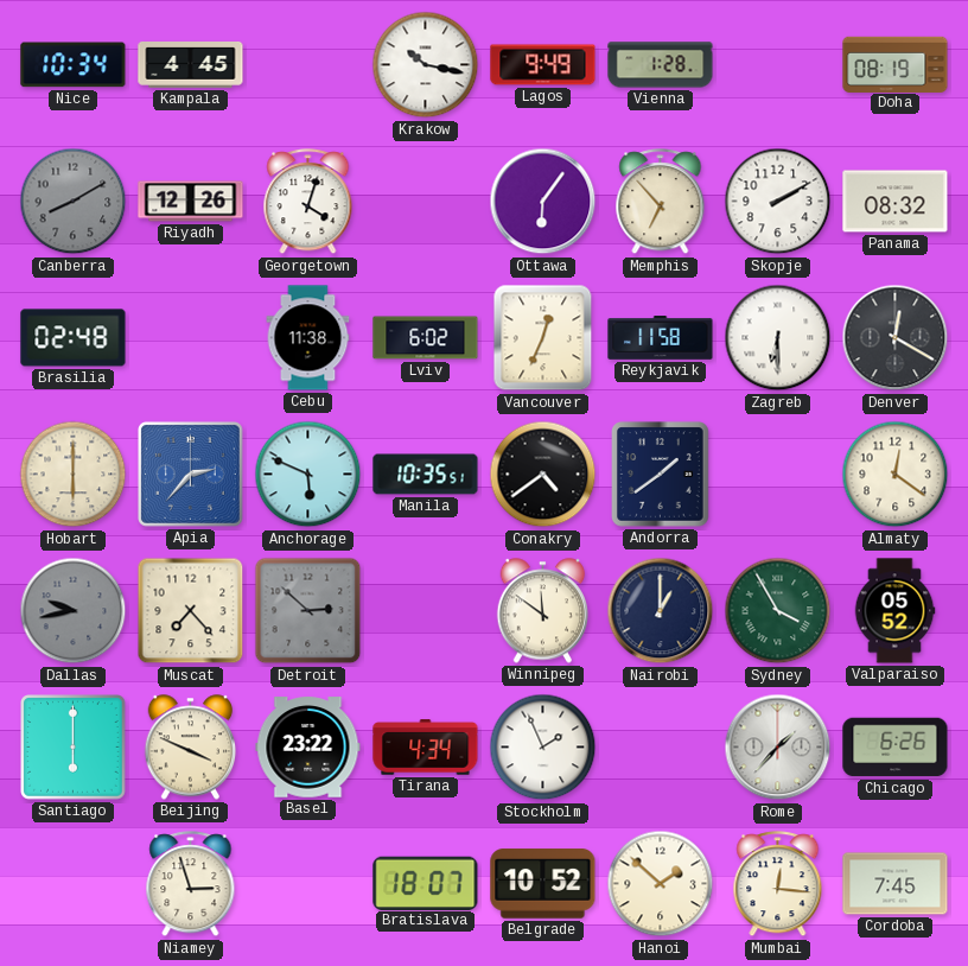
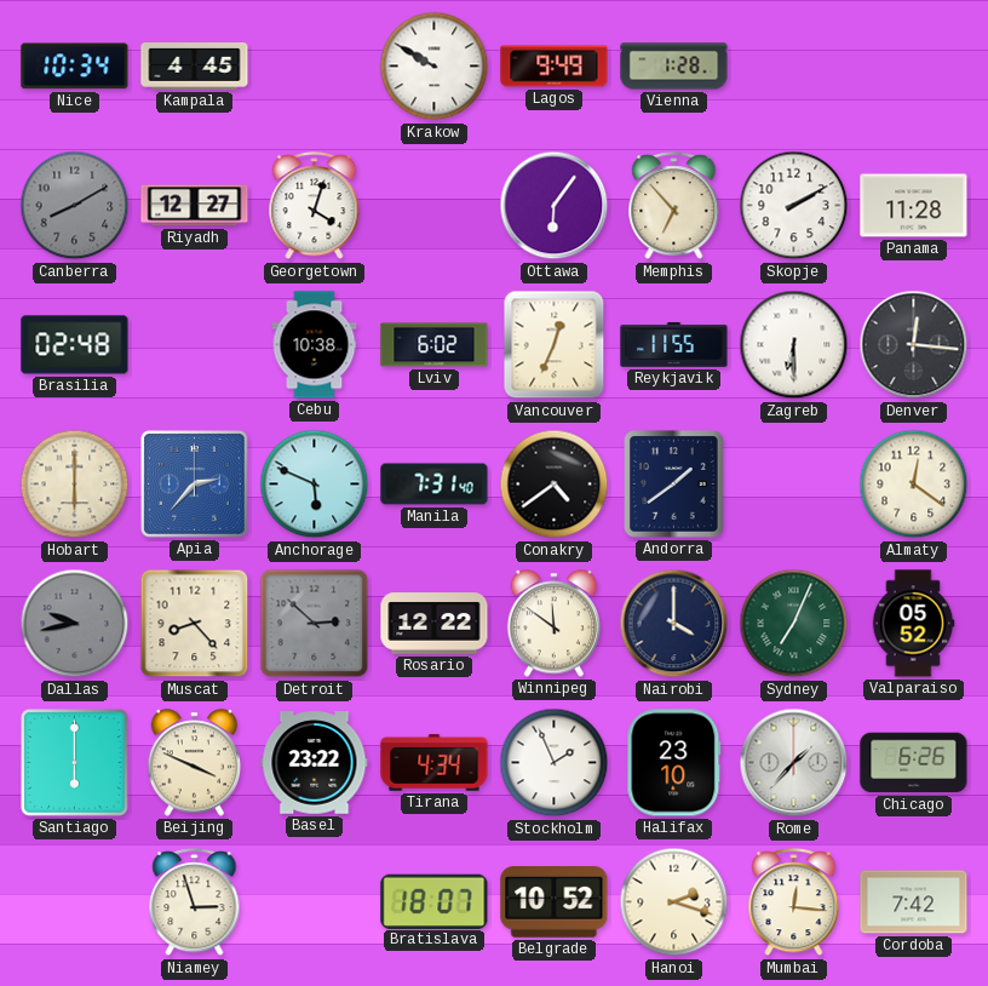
Krakow: 10:17 -> 9:50
Doha: 08:19 -> none
Riyadh: 12:26 -> 12:27
Panama: 08:32 -> 11:28
Cebu: 11:38 -> 10:38
Reykjavik: 11:58 -> 11:55
Denver: 12:20 -> 12:16
Manila: 10:35 -> 7:31
Muscat: 7:23 -> 8:23
Rosario: none -> 12:22
Nairobi: 1:00 -> 4:00
Sydney: 3:55 -> 7:04
Halifax: none -> 23:10
Hanoi: 1:52 -> 2:18
Cordoba: 7:45 -> 7:42
